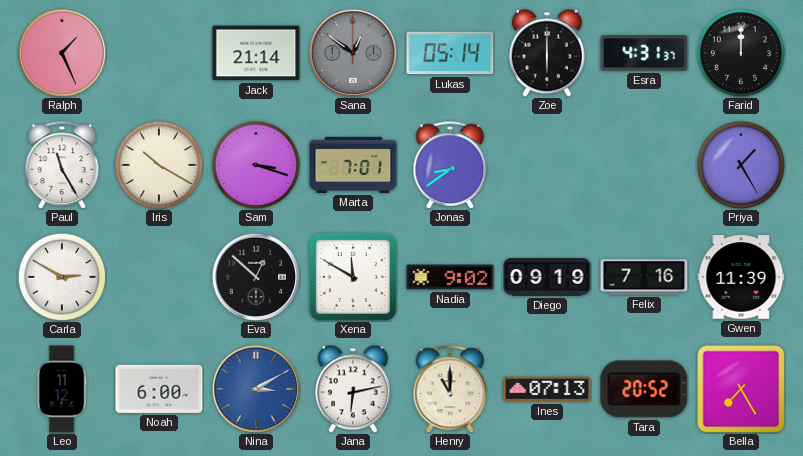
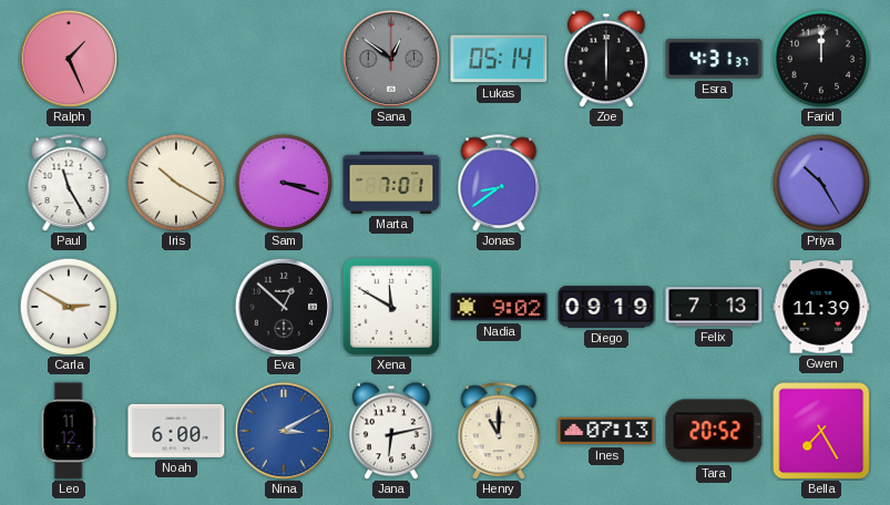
Jack: 21:14 -> none
Priya: 1:25 -> 10:25
Felix: 7:16 -> 7:13
